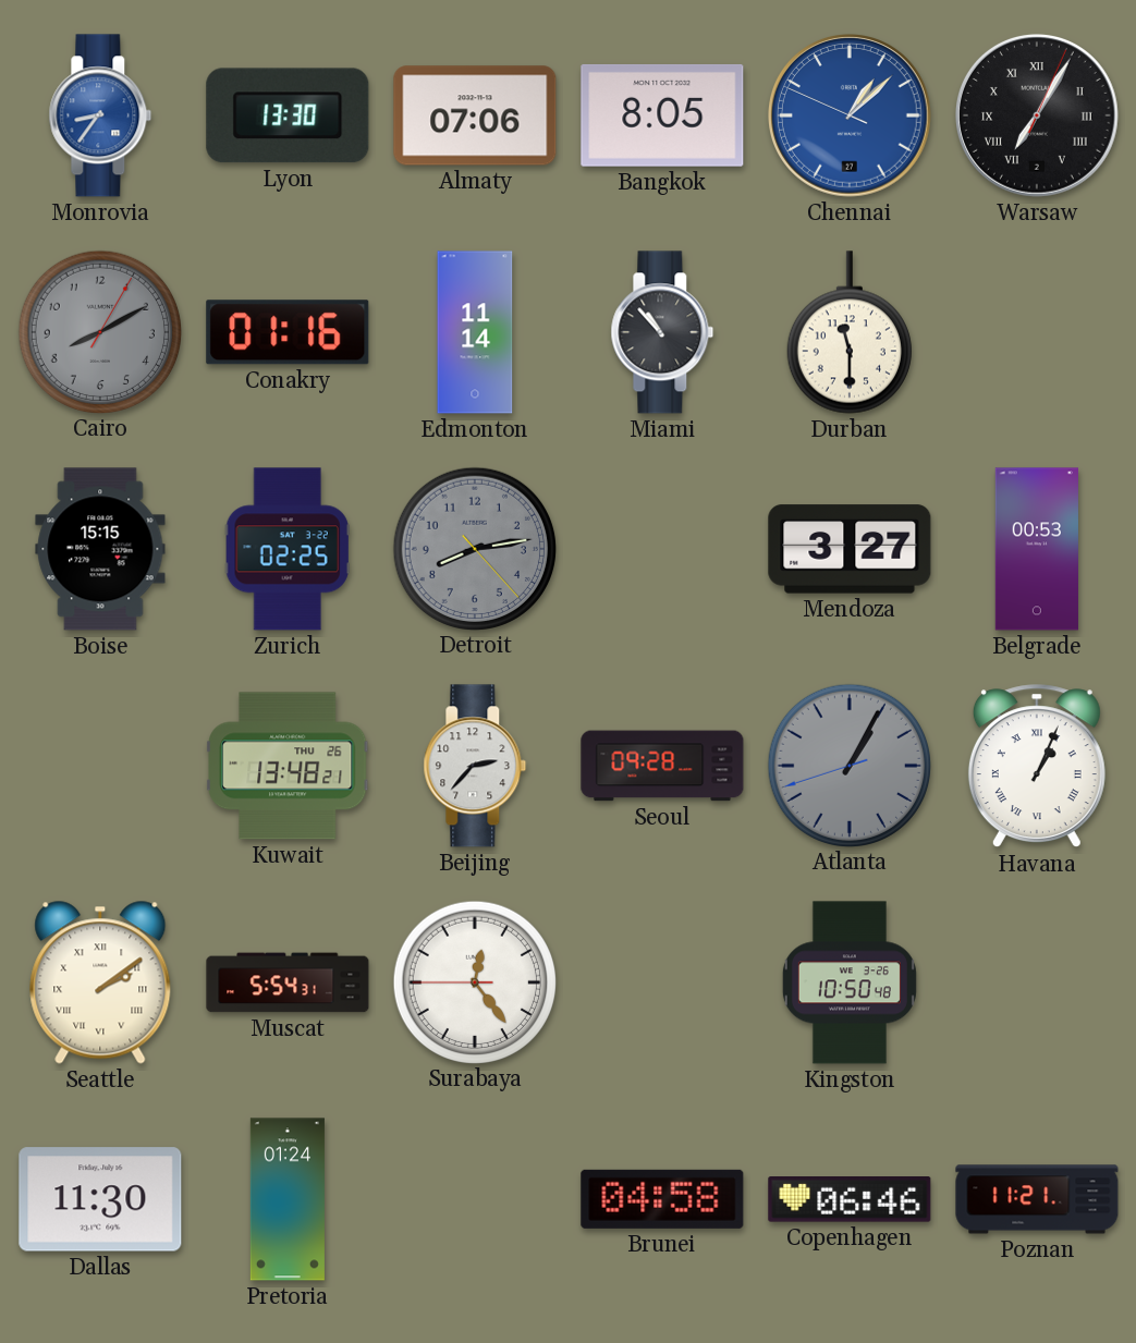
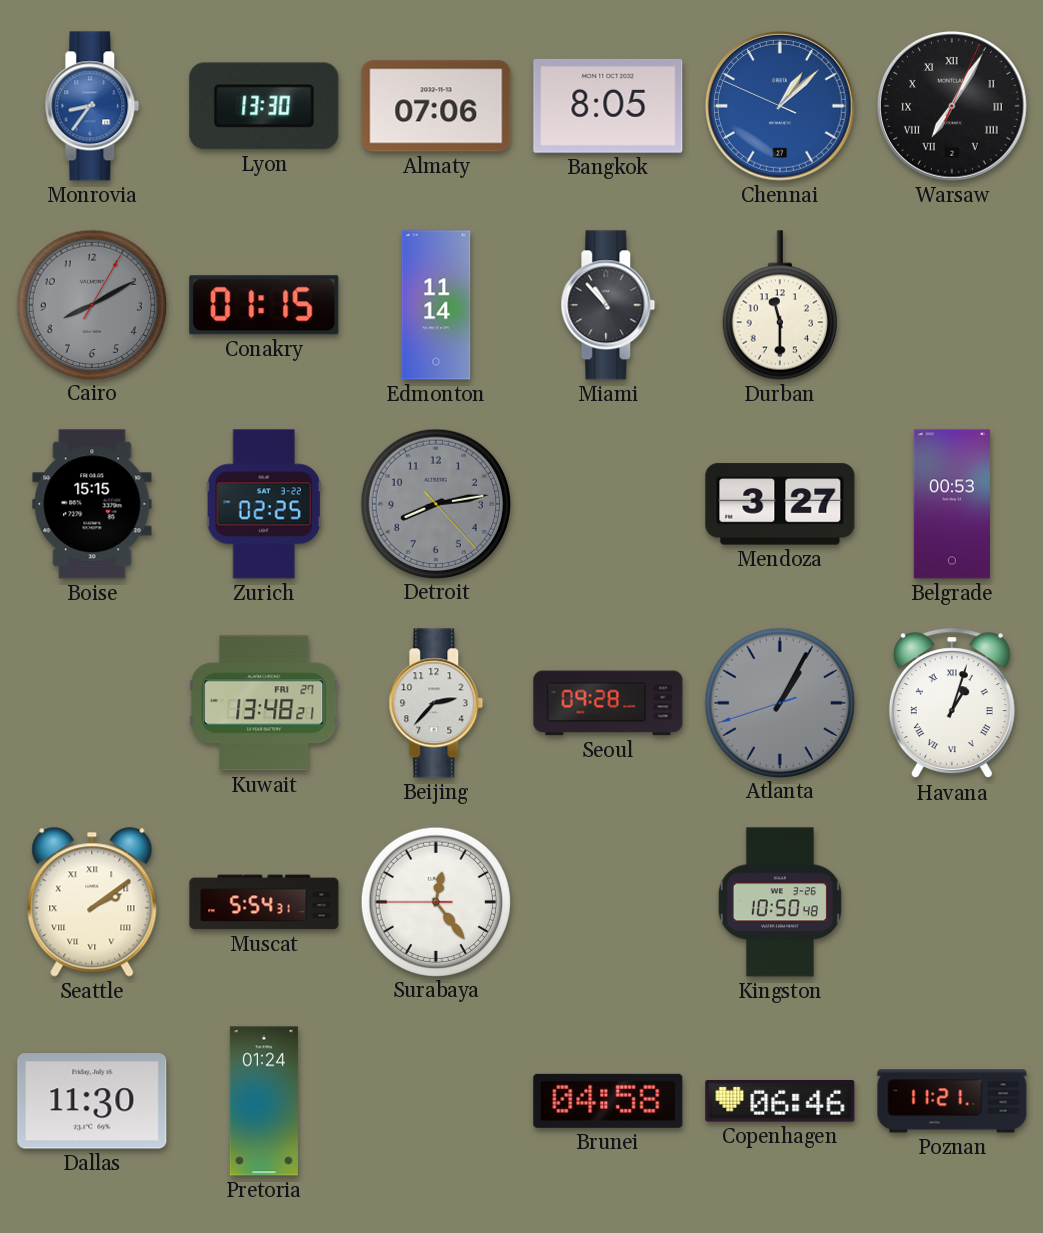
Conakry: 01:16 -> 01:15
Kuwait date: THU 26 -> FRI 27
Havana: 1:04 -> 1:03
